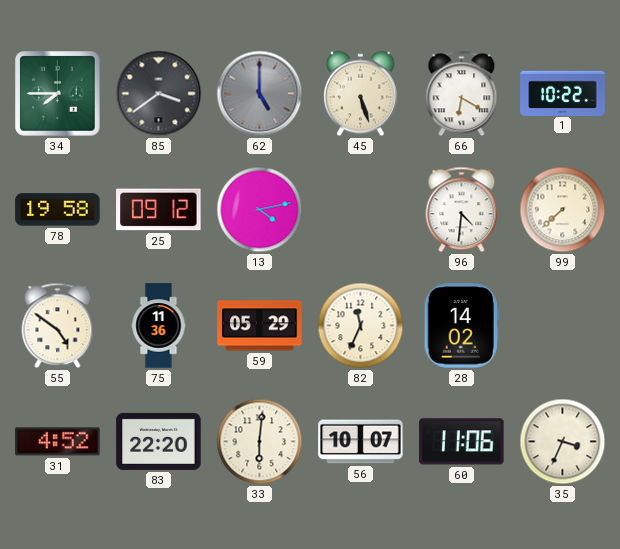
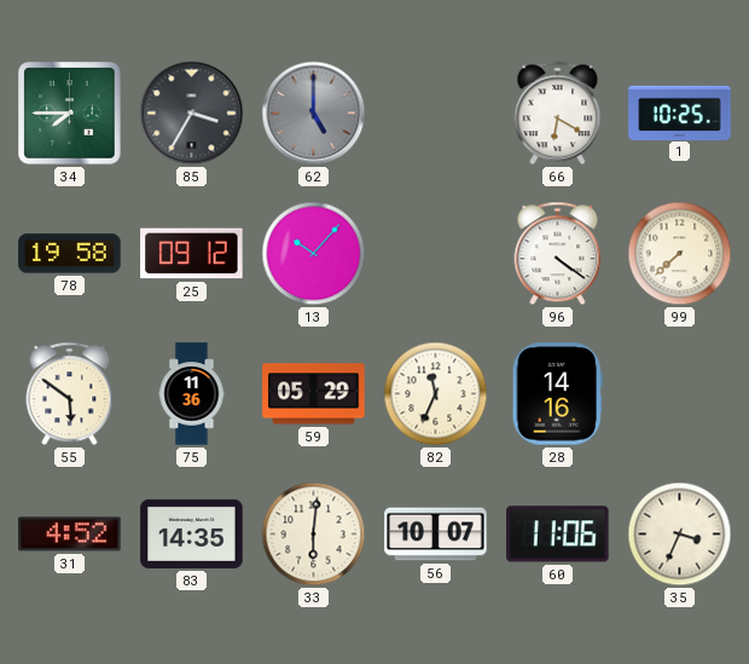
85: 3:39 -> 3:35
45: 5:27 -> none
1: 10:22 -> 10:25
13: 4:13 -> 10:07
96: 4:31 -> 4:21
55: 4:51 -> 5:51
28: 14:02 -> 14:16
83: 22:20 -> 14:35
